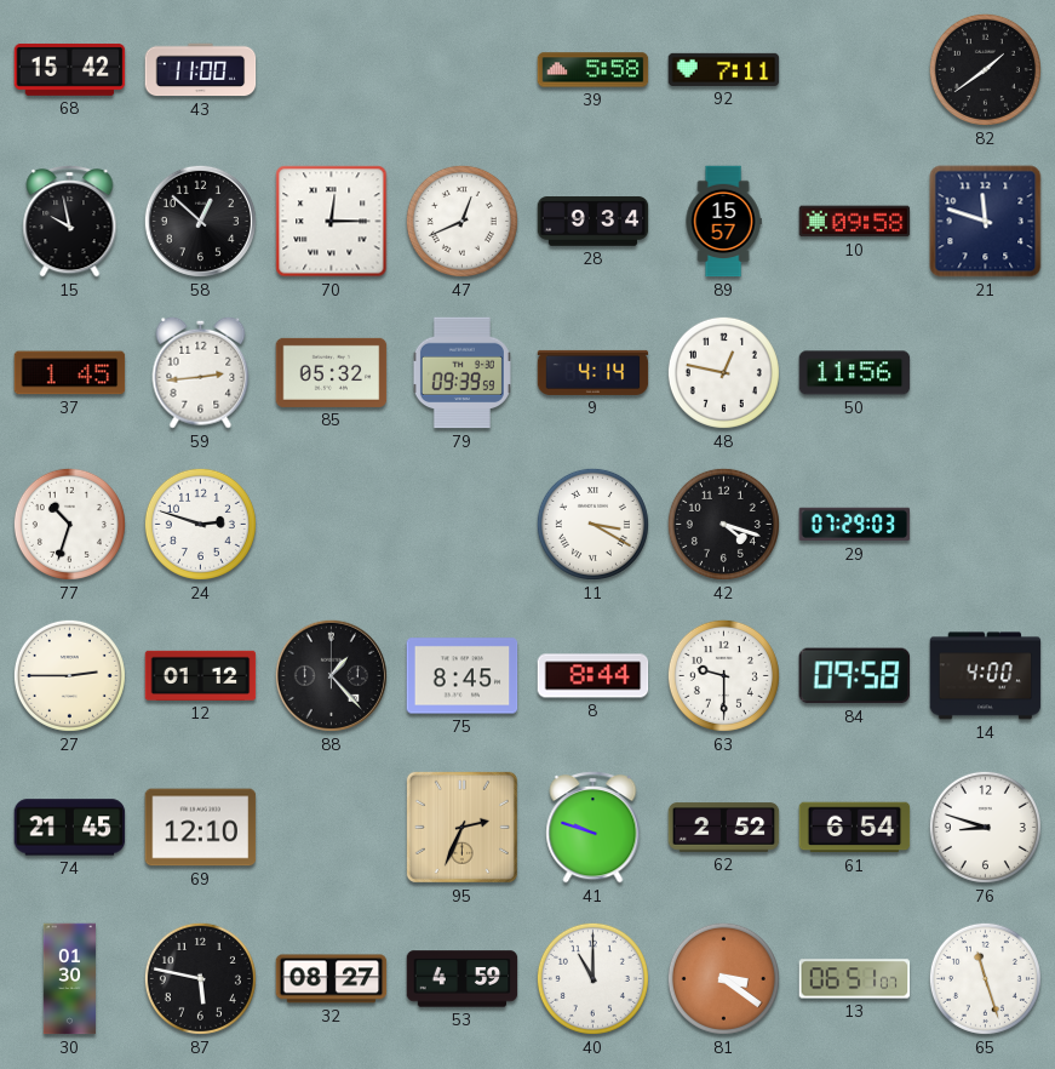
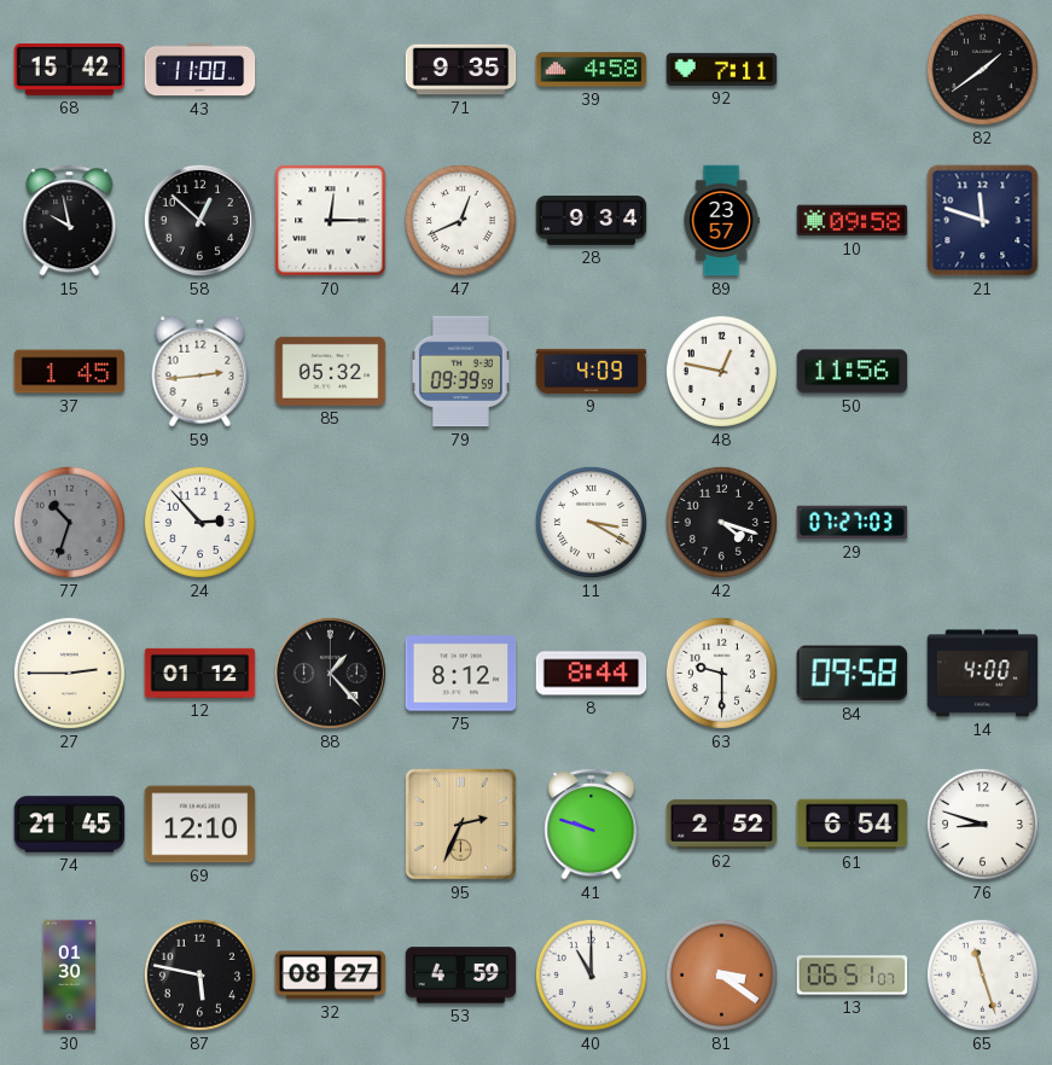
71: none -> 9:35
39: 5:58 -> 4:58
89: 15:57 -> 23:57
9: 4:14 -> 4:09
77 dial: white -> grey
24: 2:48 -> 2:53
29: 07:29 -> 07:27
75: 8:45 -> 8:12
